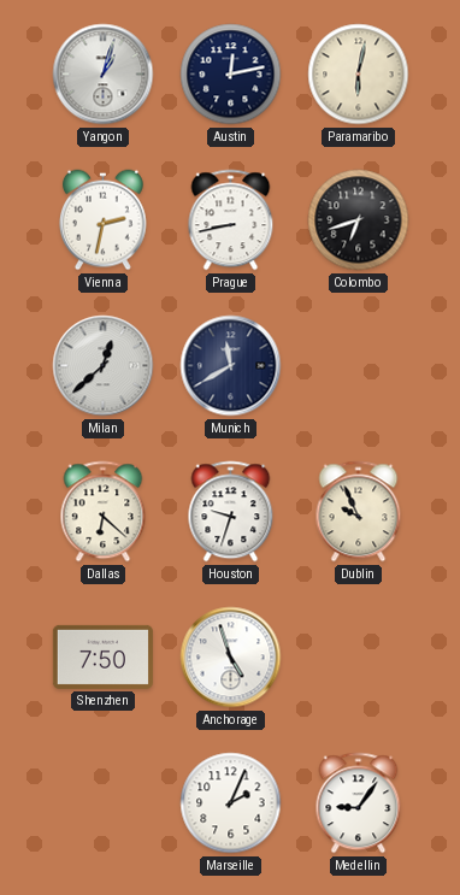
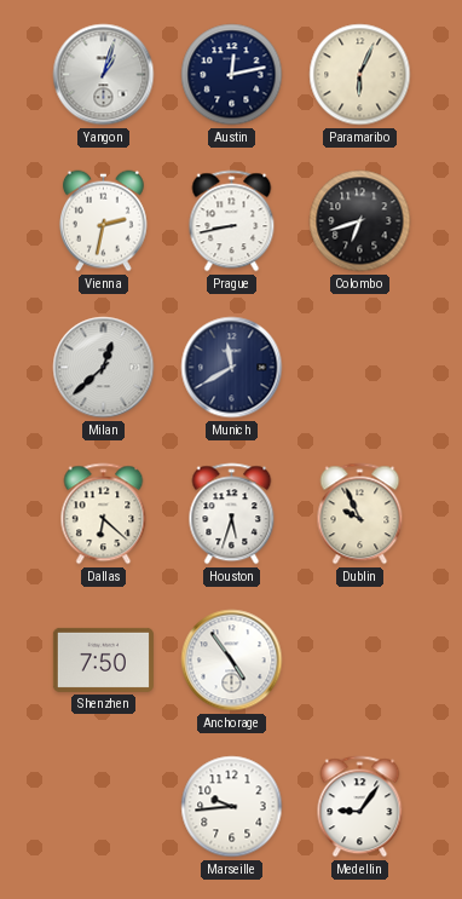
Paramaribo: 6:02 -> 6:04
Houston: 9:33 -> 5:33
Anchorage: 4:57 -> 4:54
Marseille: 2:04 -> 9:44
